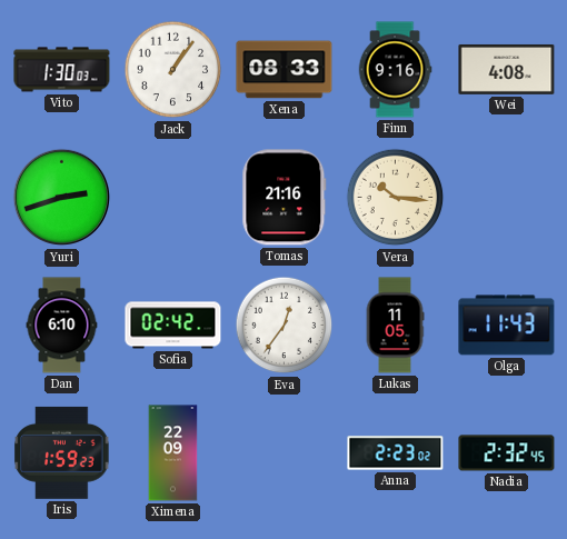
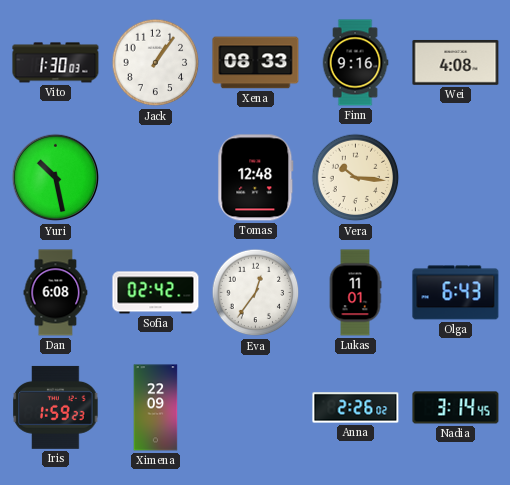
Yuri: 2:42 -> 10:28
Tomas: 21:16 -> 12:48
Dan: 6:10 -> 6:08
Lukas: 11:05 -> 11:01
Olga: 11:43 -> 6:43
Anna: 2:23 -> 2:26
Nadia: 2:32 -> 3:14
